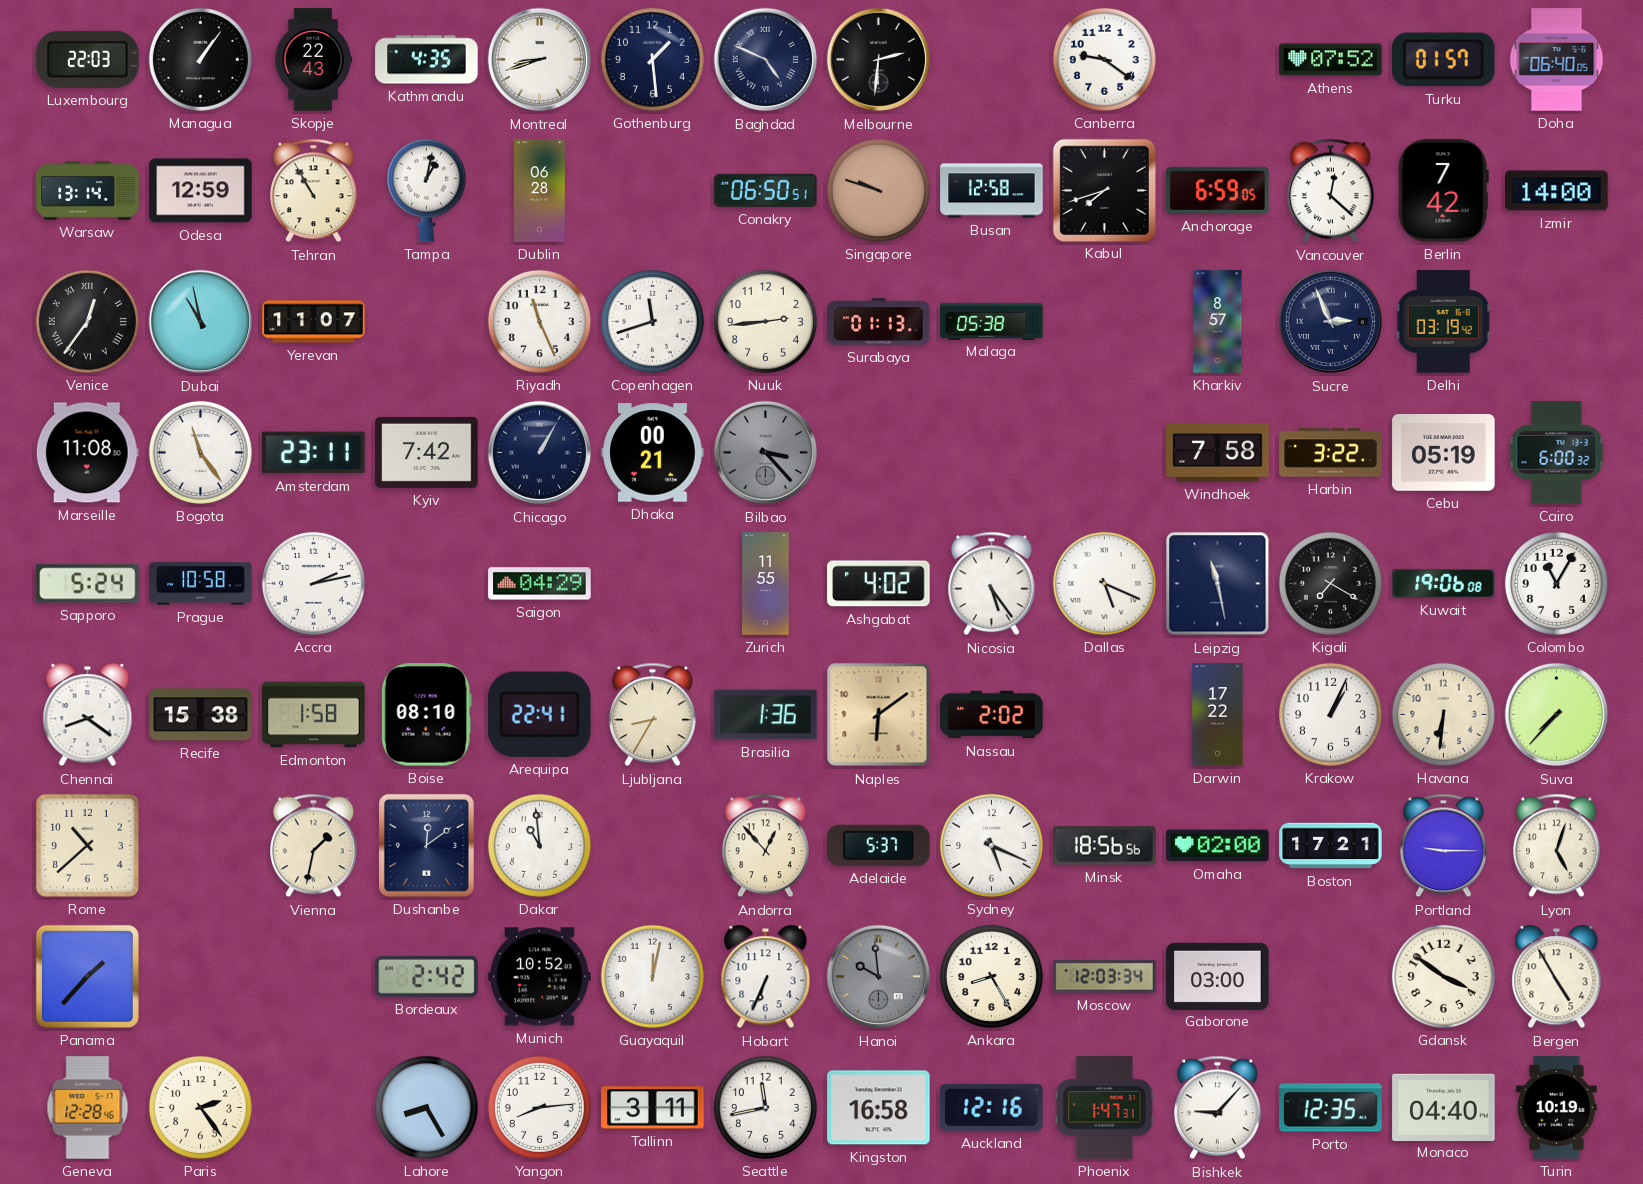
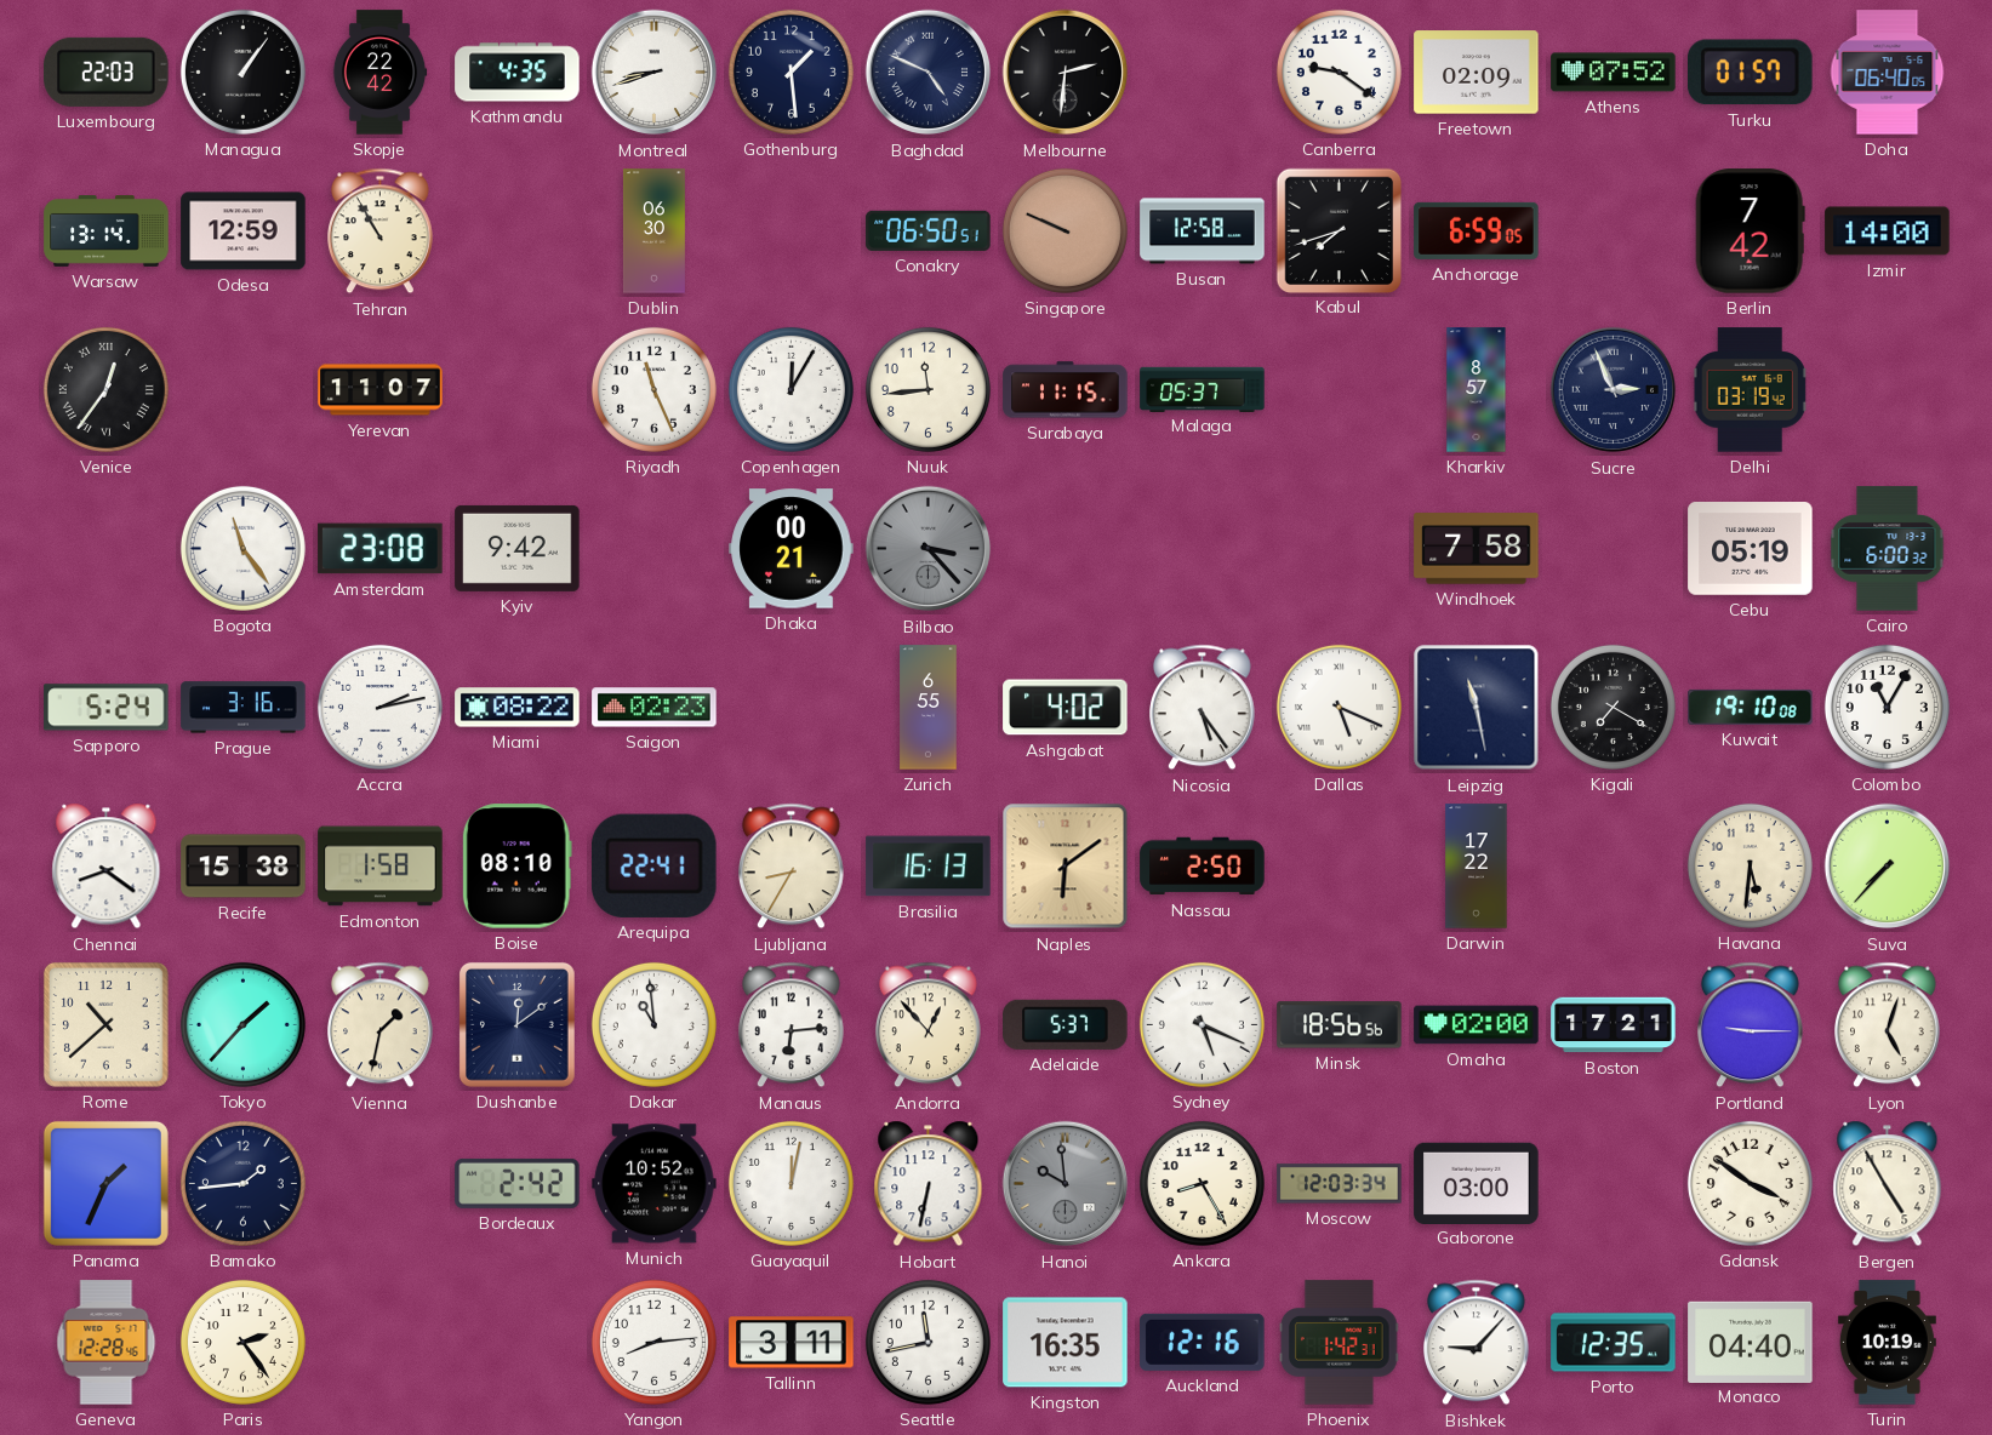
Skopje: 22:43 -> 22:42
Freetown: none -> 02:09
Tampa: 1:02 -> none
Dublin: 06:28 -> 06:30
Singapore: 9:48 -> 9:49
Vancouver: 12:22 -> none
Dubai: 10:58 -> none
Copenhagen: 11:42 -> 12:05
Nuuk: 2:44 -> 11:44
Surabaya: 01:13 -> 11:15
Malaga: 05:38 -> 05:37
Marseille: 11:08 -> none
Amsterdam: 23:11 -> 23:08
Kyiv: 7:42 -> 9:42
Chicago: 1:05 -> none
Harbin: 3:22 -> none
Prague: 10:58 -> 3:16
Miami: none -> 08:22
Saigon: 04:29 -> 02:23
Zurich: 11:55 -> 6:55
Kuwait: 19:06 -> 19:10
Brasilia: 1:36 -> 16:13
Nassau: 2:02 -> 2:50
Krakow: 1:04 -> none
Havana: 6:31 -> 5:31
Tokyo: none -> 1:37
Manaus: none -> 6:14
Panama: 1:37 -> 1:34
Bamako: none -> 1:44
Hobart: 6:34 -> 6:32
Lahore: 8:25 -> none
Kingston: 16:58 -> 16:35
Phoenix: 1:47 -> 1:42
